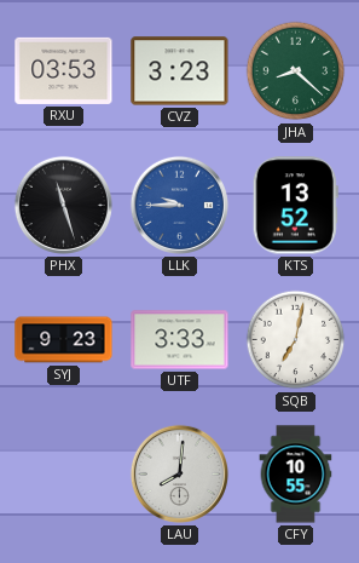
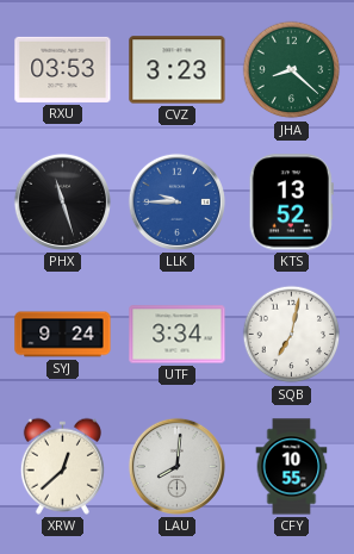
SYJ: 9:23 -> 9:24
UTF: 3:33 -> 3:34
XRW: none -> 12:38
